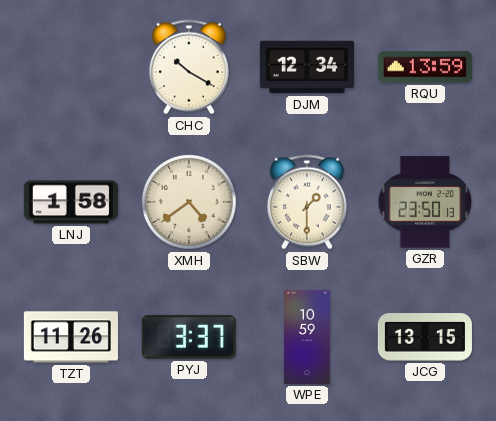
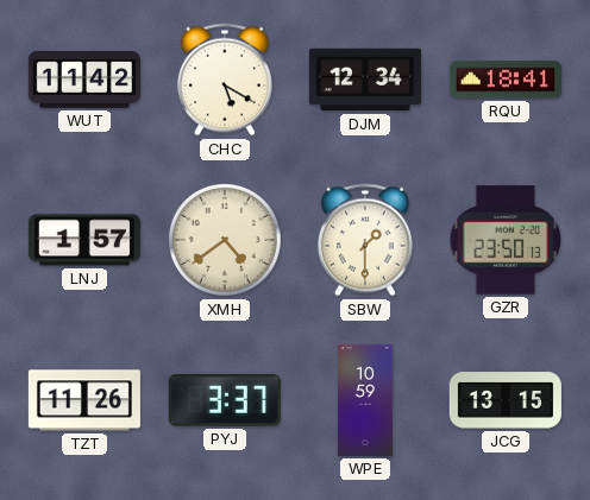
WUT: none -> 11:42
CHC: 10:20 -> 5:20
RQU: 13:59 -> 18:41
LNJ: 1:58 -> 1:57
